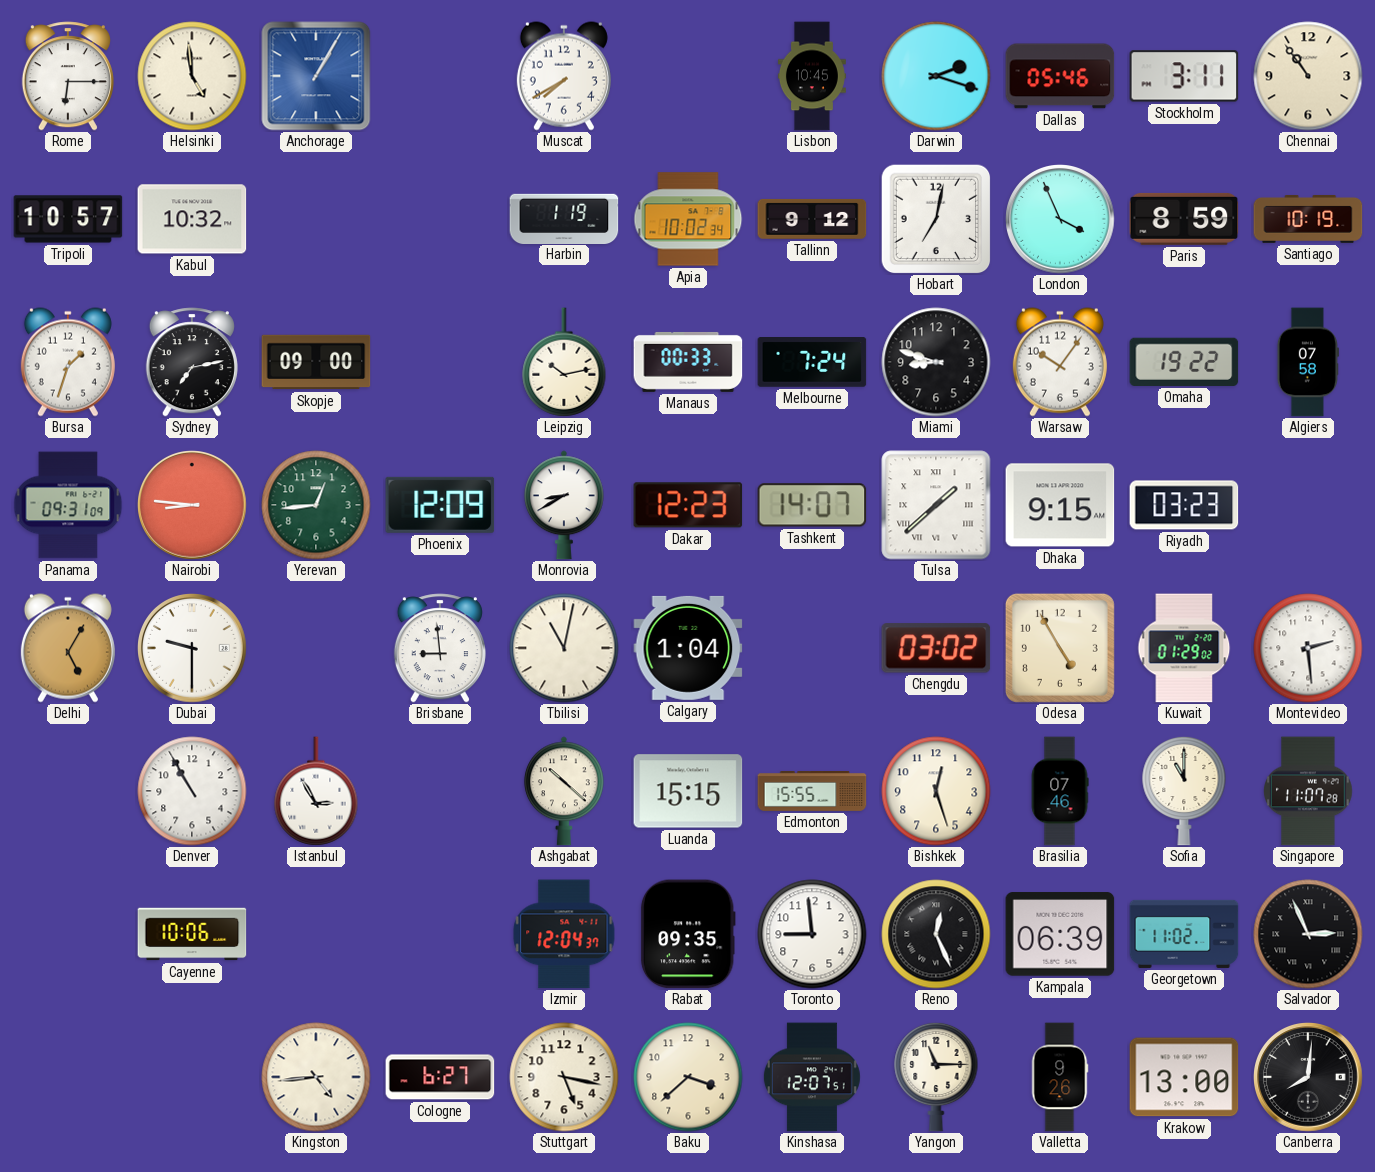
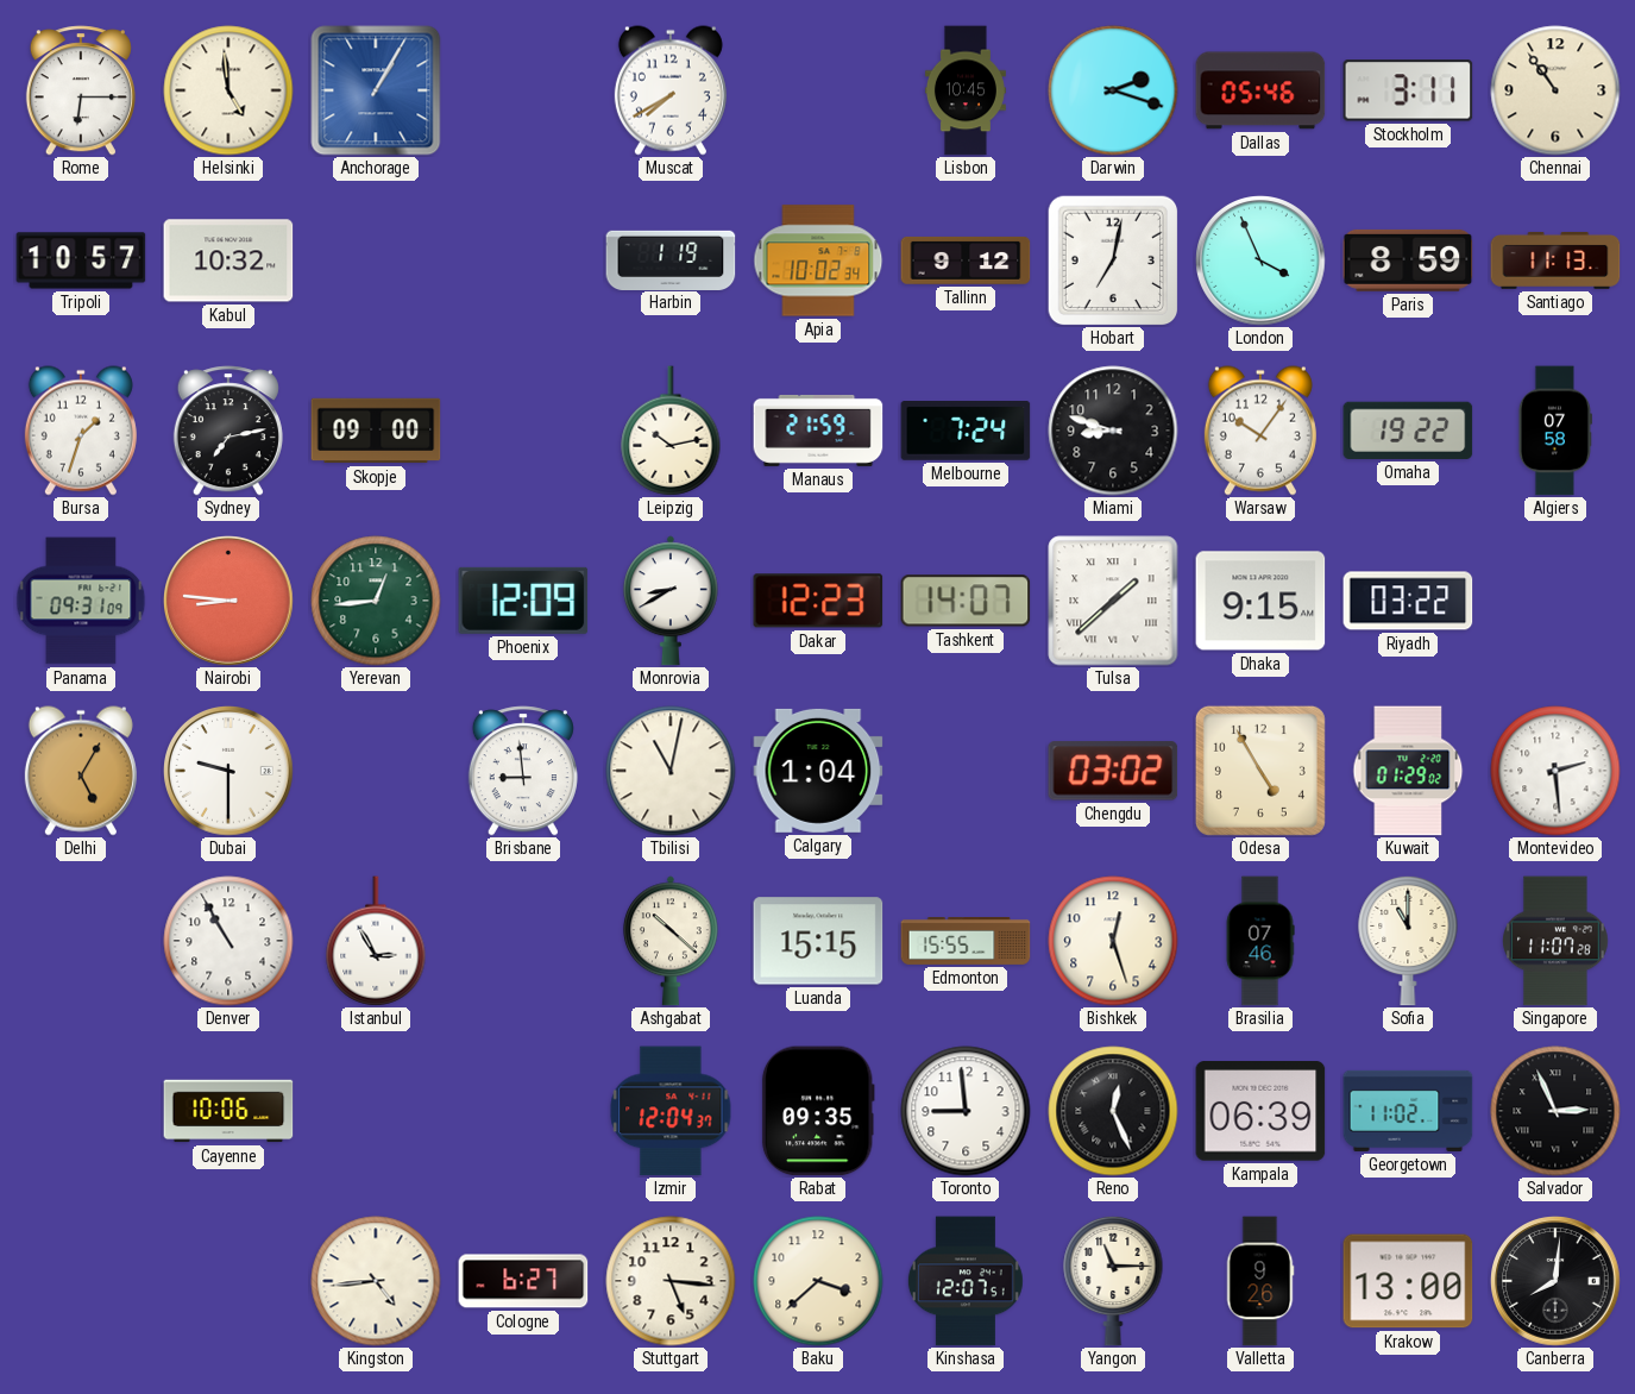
Santiago: 10:19 -> 11:13
Manaus: 00:33 -> 21:59
Riyadh: 03:23 -> 03:22
Stuttgart: 5:17 -> 5:16
